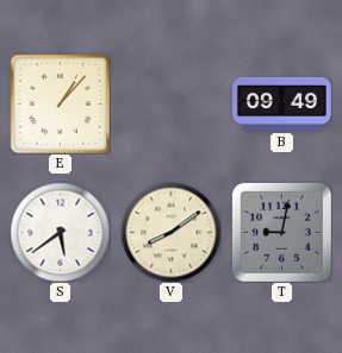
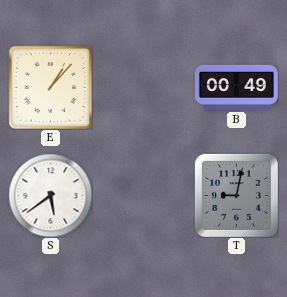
B: 09:49 -> 00:49
V: 8:09 -> none
